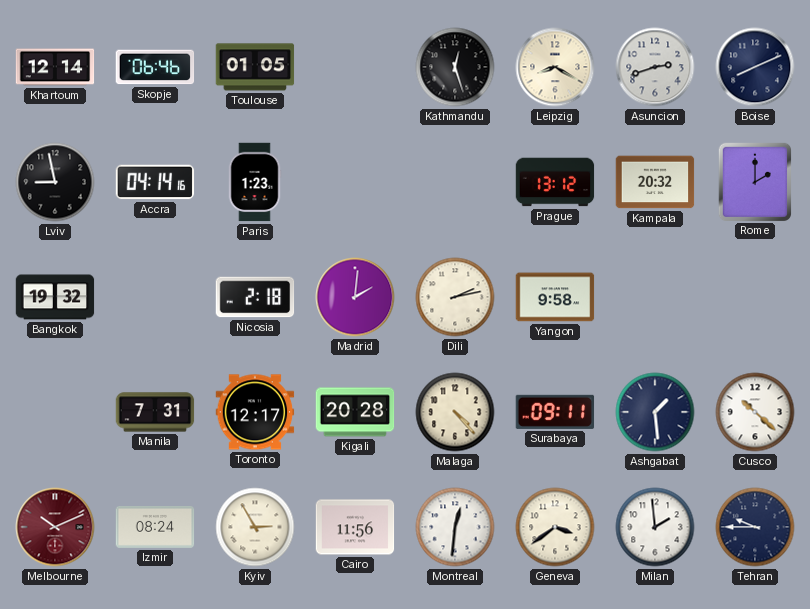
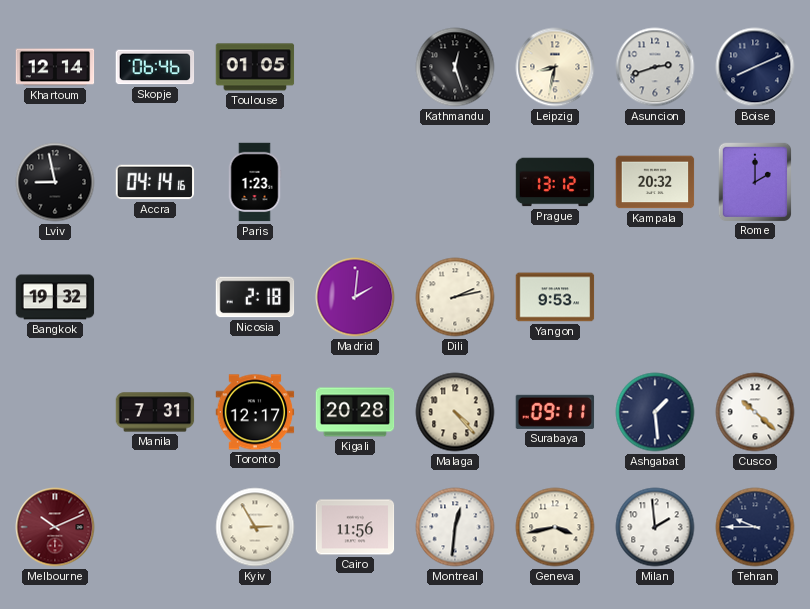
Leipzig: 8:20 -> 8:32
Yangon: 9:58 -> 9:53
Izmir: 08:24 -> none
Geneva: 3:39 -> 3:43
